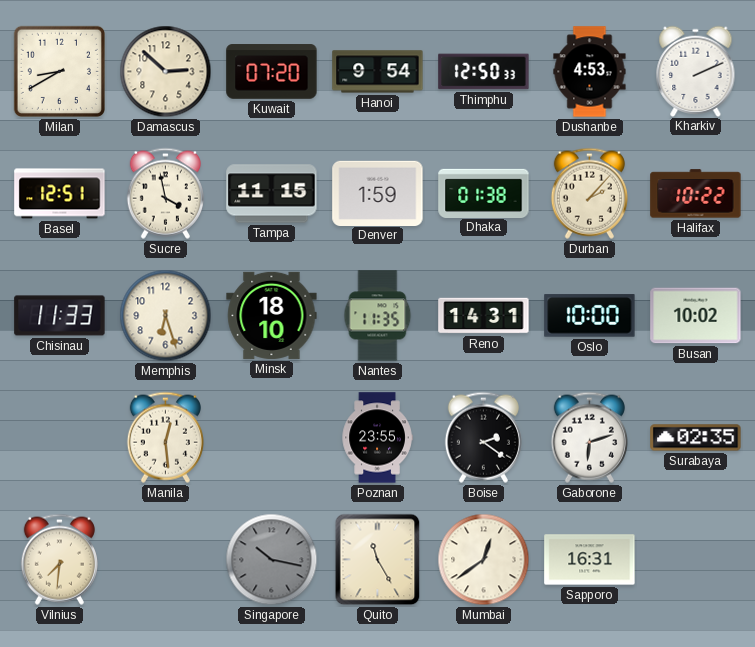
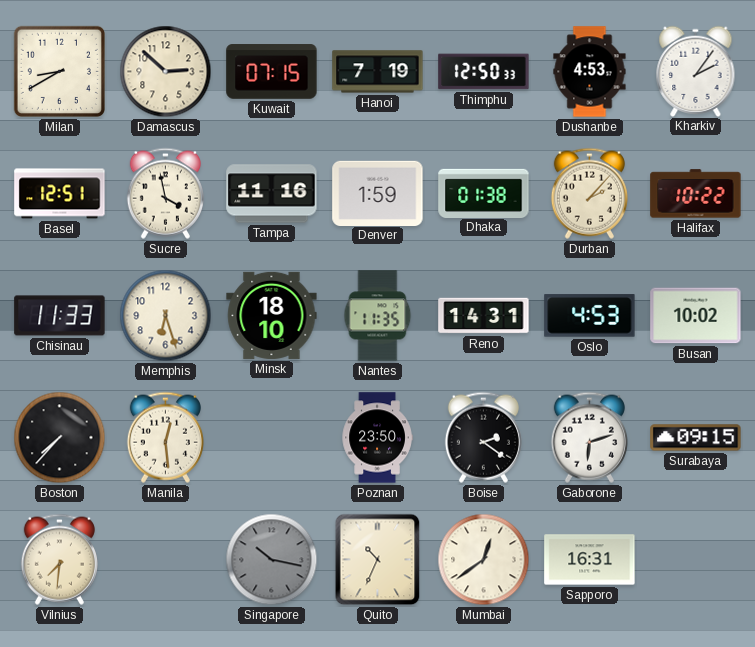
Kuwait: 07:20 -> 07:15
Hanoi: 9:54 -> 7:19
Kharkiv: 2:11 -> 2:06
Tampa: 11:15 -> 11:16
Oslo: 10:00 -> 4:53
Boston: none -> 7:37
Poznan: 23:55 -> 23:50
Surabaya: 02:35 -> 09:15
Quito: 11:25 -> 10:34
